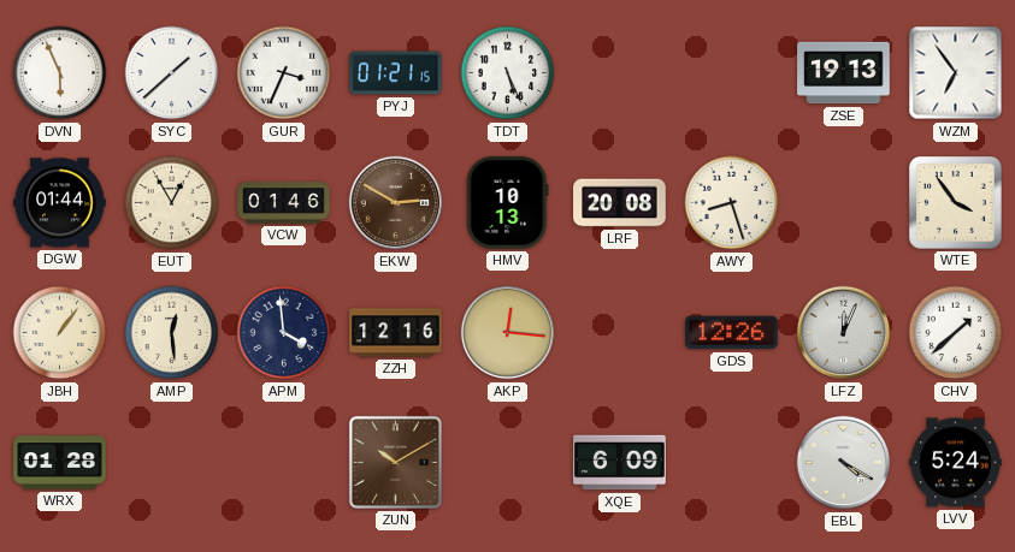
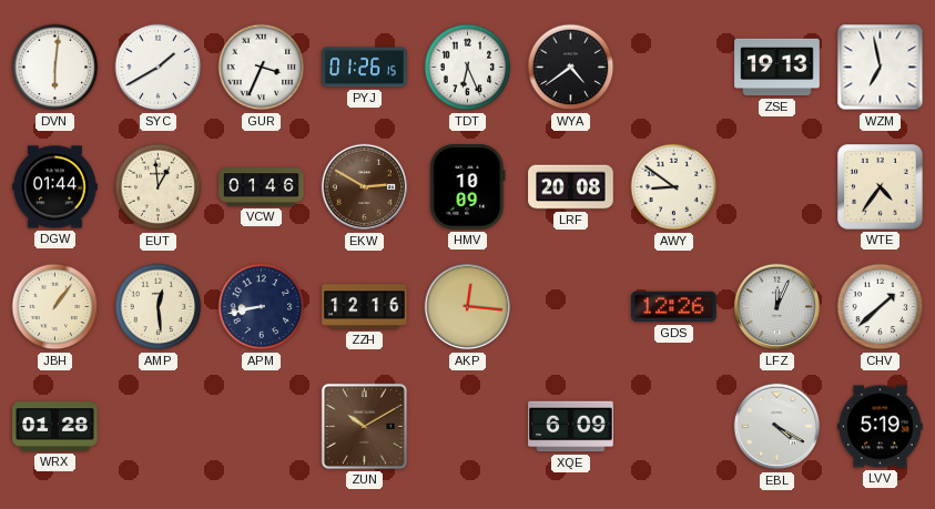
DVN: 5:56 -> 6:01
SYC: 1:38 -> 1:40
PYJ: 01:21 -> 01:26
TDT: 5:26 -> 6:26
WYA: none -> 4:39
WZM: 6:54 -> 6:58
EUT: 12:55 -> 12:59
HMV: 10:13 -> 10:09
AWY: 8:27 -> 8:51
WTE: 3:54 -> 4:36
APM: 3:59 -> 8:43
LVV: 5:24 -> 5:19
